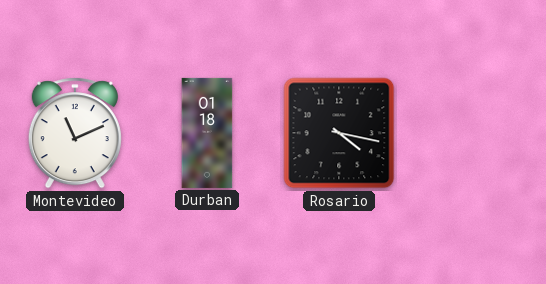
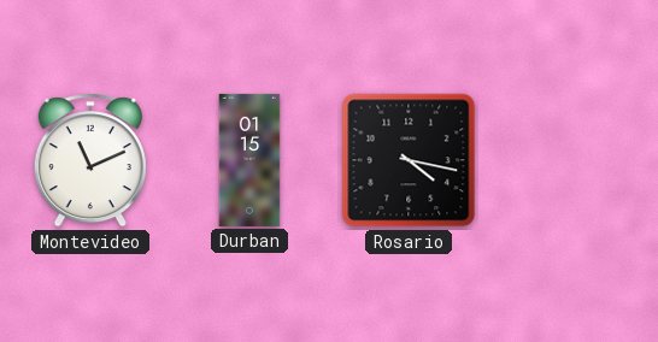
Durban: 01:18 -> 01:15
